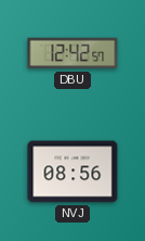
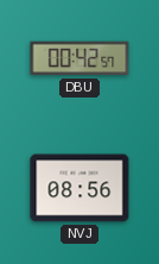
DBU: 12:42 -> 00:42
